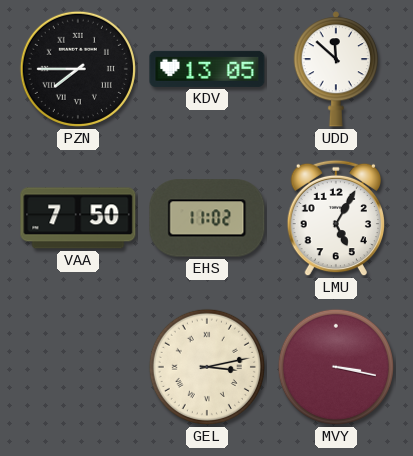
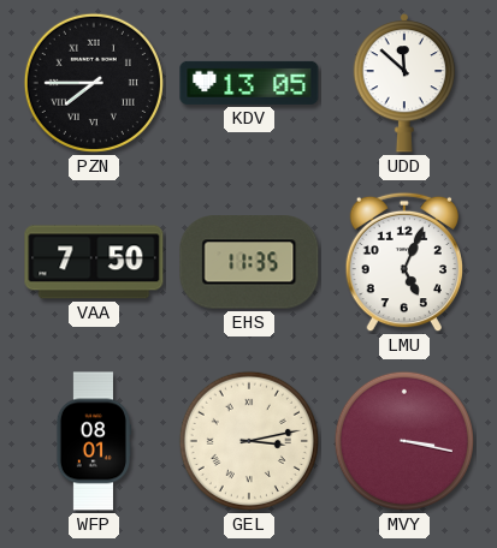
EHS: 11:02 -> 11:35
LMU: 5:05 -> 5:04
WFP: none -> 08:01
